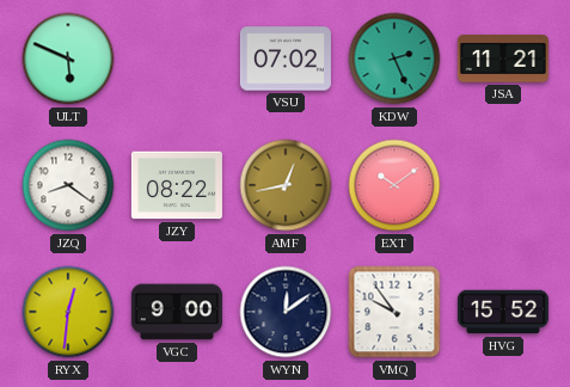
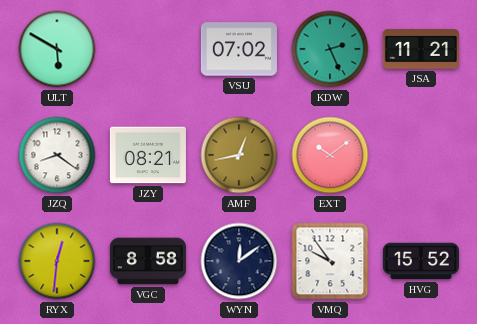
ULT: 5:49 -> 5:50
JZY: 08:22 -> 08:21
VGC: 9:00 -> 8:58
